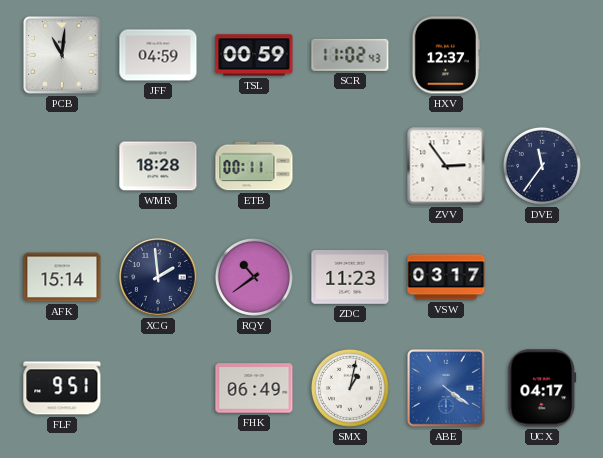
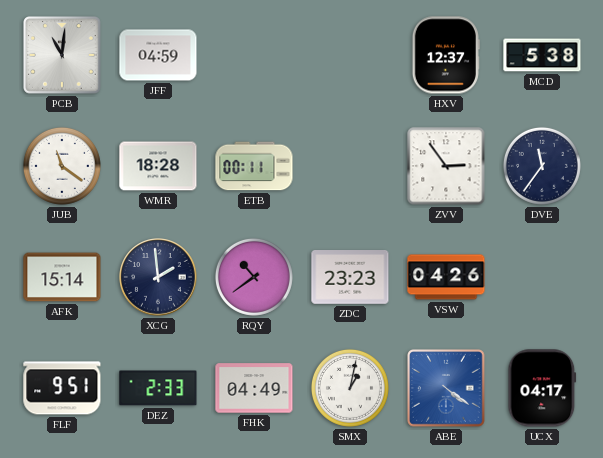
TSL: 00:59 -> none
SCR: 11:02 -> none
MCD: none -> 5:38
JUB: none -> 11:21
ZDC: 11:23 -> 23:23
VSW: 03:17 -> 04:26
DEZ: none -> 2:33
FHK: 06:49 -> 04:49
